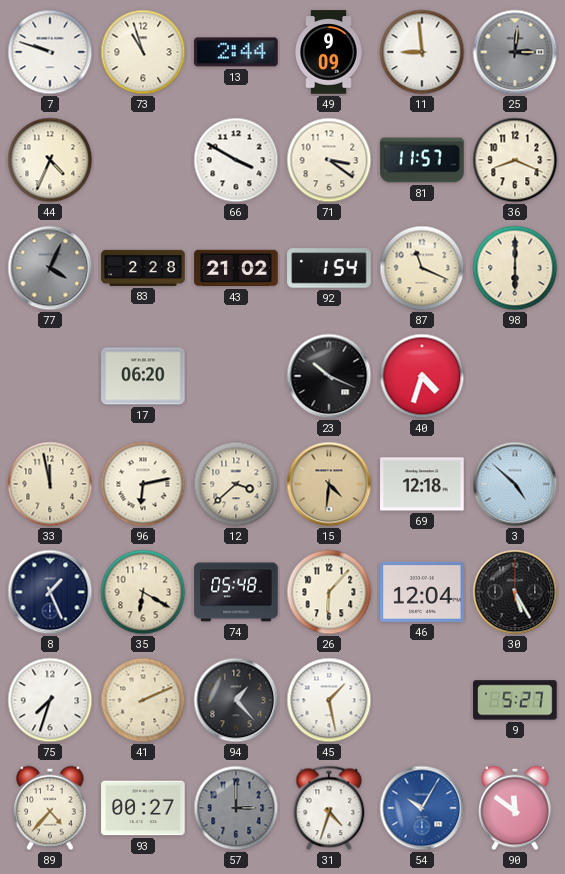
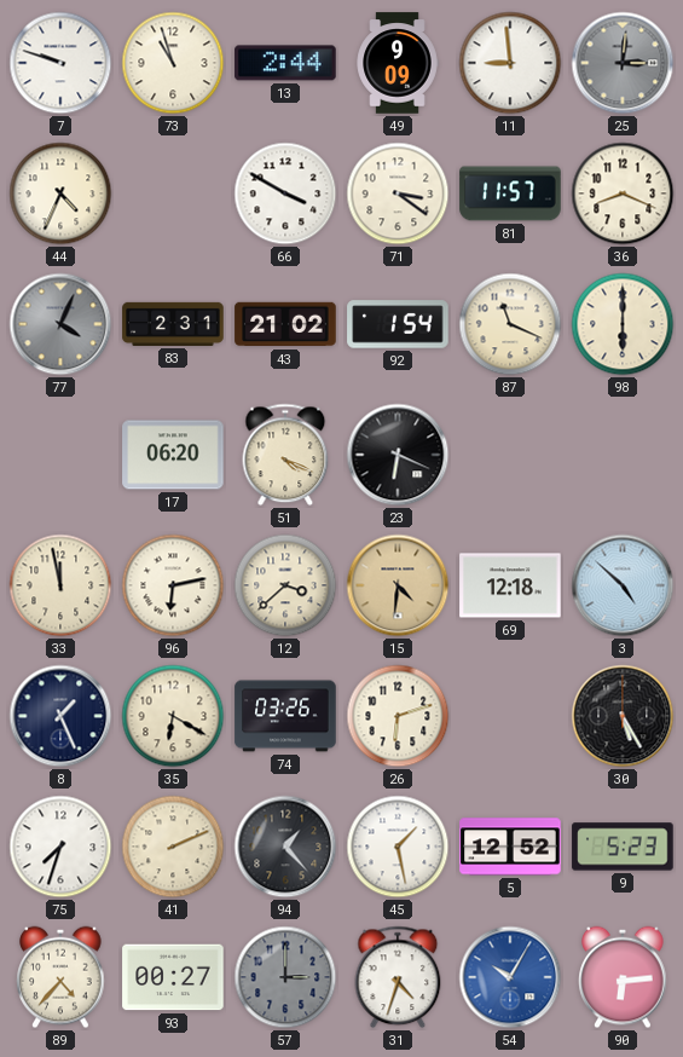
83: 2:28 -> 2:31
51: none -> 4:19
23: 10:19 -> 6:19
40: 4:33 -> none
74: 05:48 -> 03:26
26: 6:07 -> 6:12
46: 12:04 -> none
5: none -> 12:52
9: 5:27 -> 5:23
90: 11:51 -> 6:14
